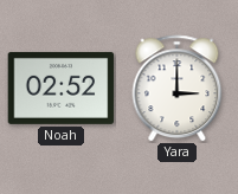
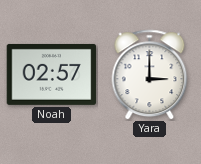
Noah: 02:52 -> 02:57
